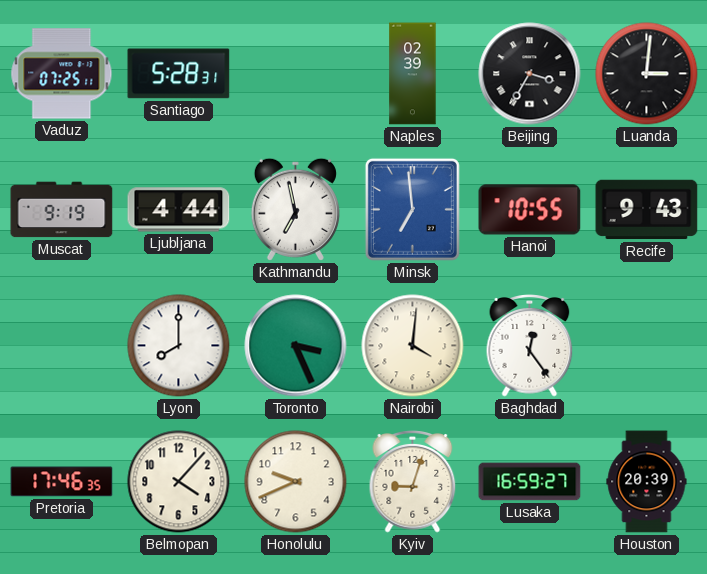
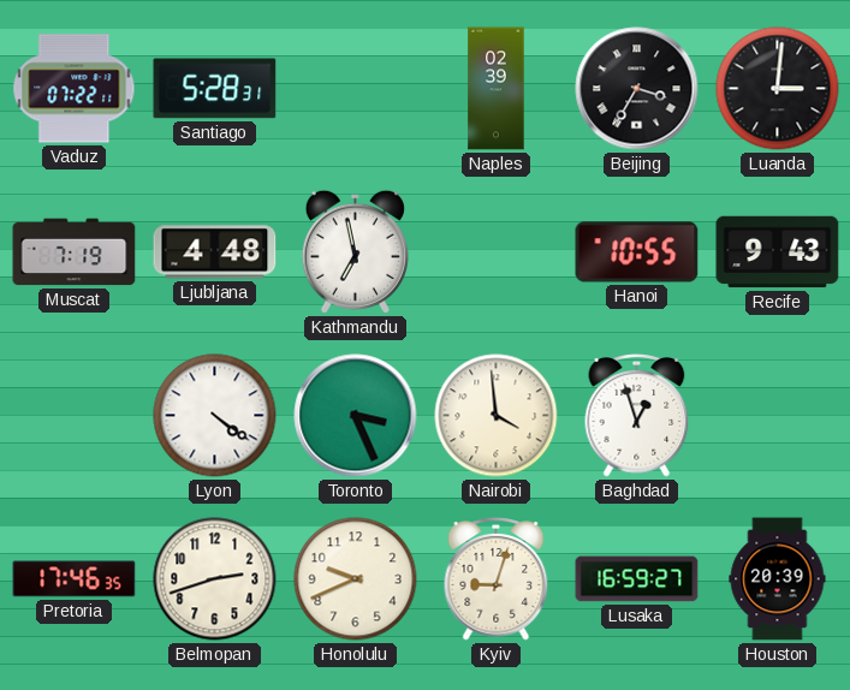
Vaduz: 07:25 -> 07:22
Muscat: 9:19 -> 7:19
Ljubljana: 4:44 -> 4:48
Minsk: 6:59 -> none
Lyon: 8:00 -> 4:21
Nairobi: 4:01 -> 3:59
Baghdad: 12:24 -> 12:57
Belmopan: 4:07 -> 2:42
